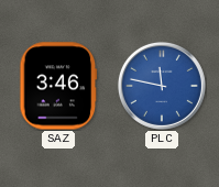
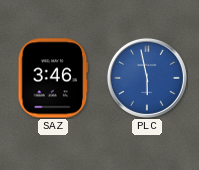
PLC: 11:47 -> 5:58
